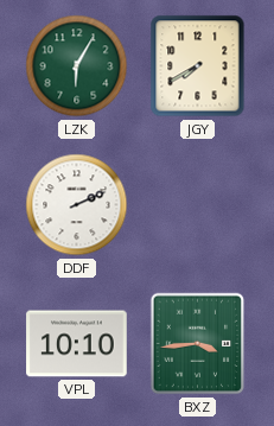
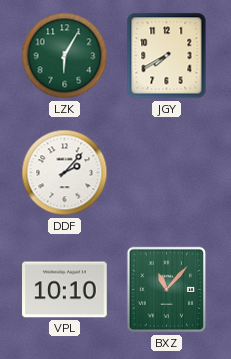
DDF: 2:11 -> 2:07
BXZ: 3:44 -> 11:07
